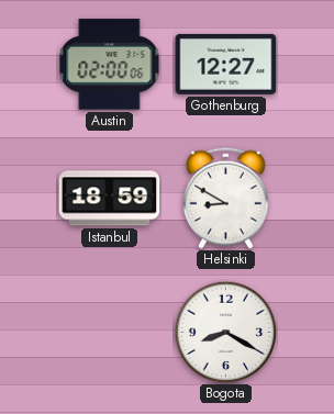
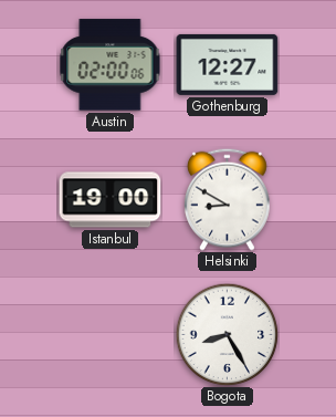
Istanbul: 18:59 -> 19:00
Bogota: 8:20 -> 8:25
